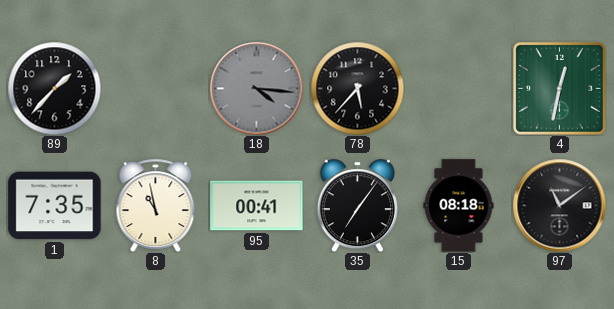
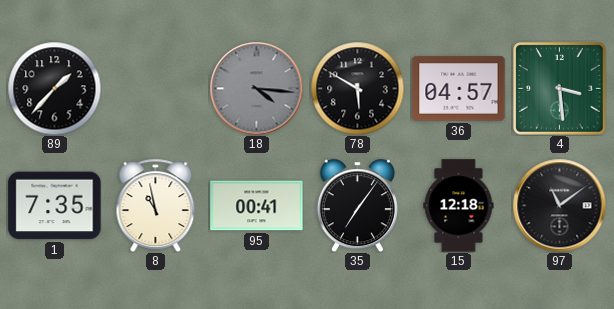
78: 5:37 -> 5:50
36: none -> 04:57
4: 12:32 -> 3:29
15: 08:18 -> 12:18
